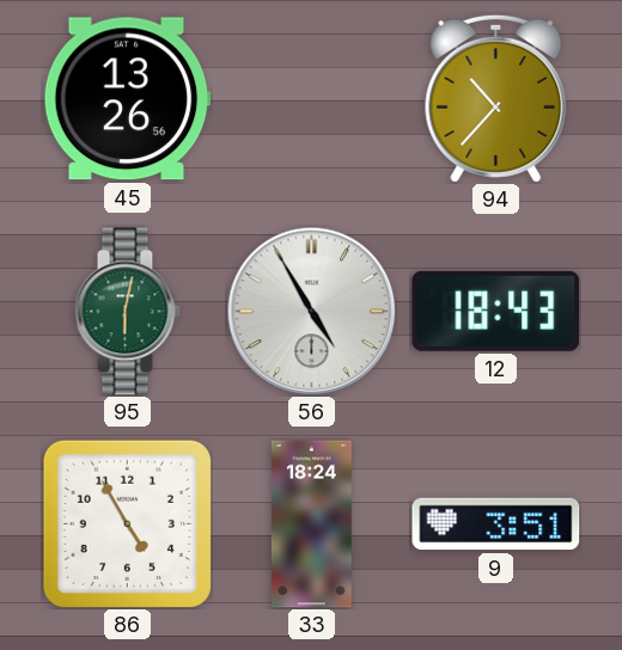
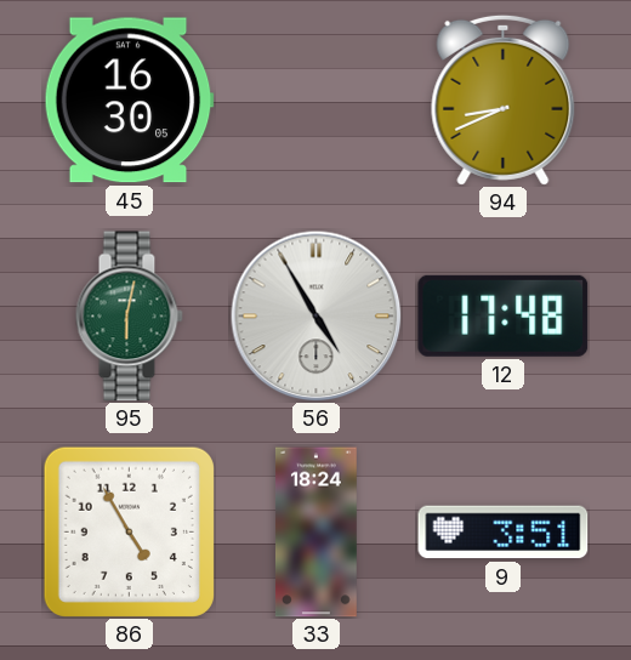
45: 13:26 -> 16:30
94: 10:37 -> 8:41
12: 18:43 -> 17:48
